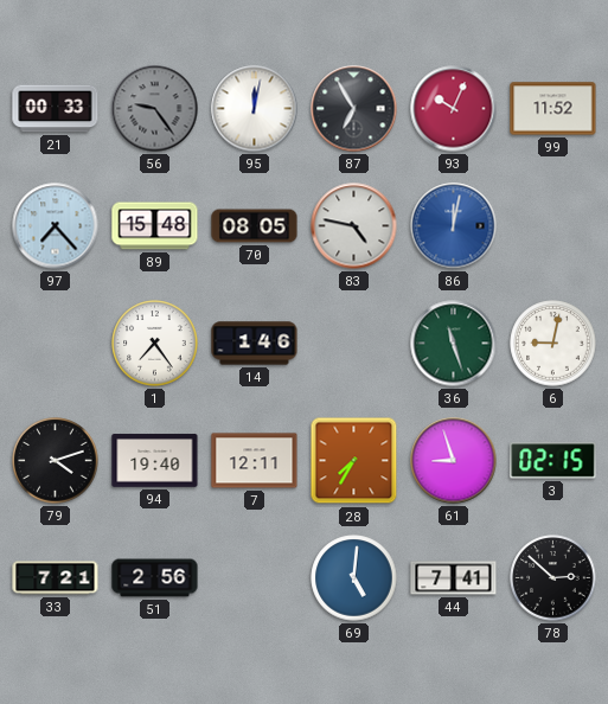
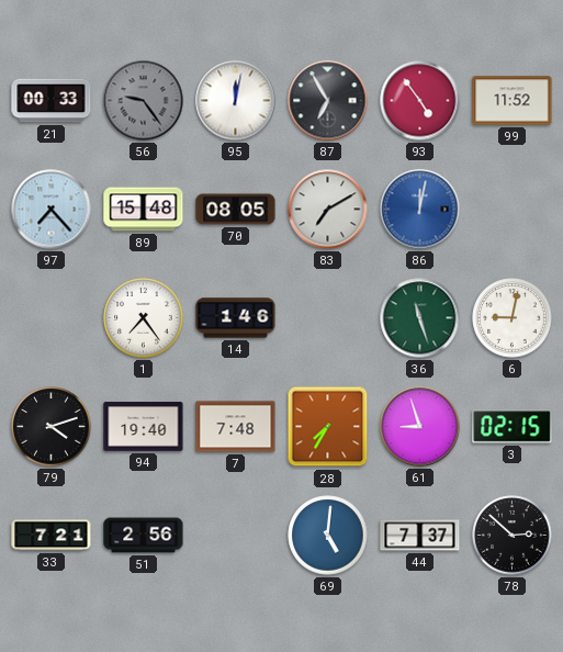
93: 10:04 -> 4:54
83: 4:47 -> 7:10
7: 12:11 -> 7:48
44: 7:41 -> 7:37
